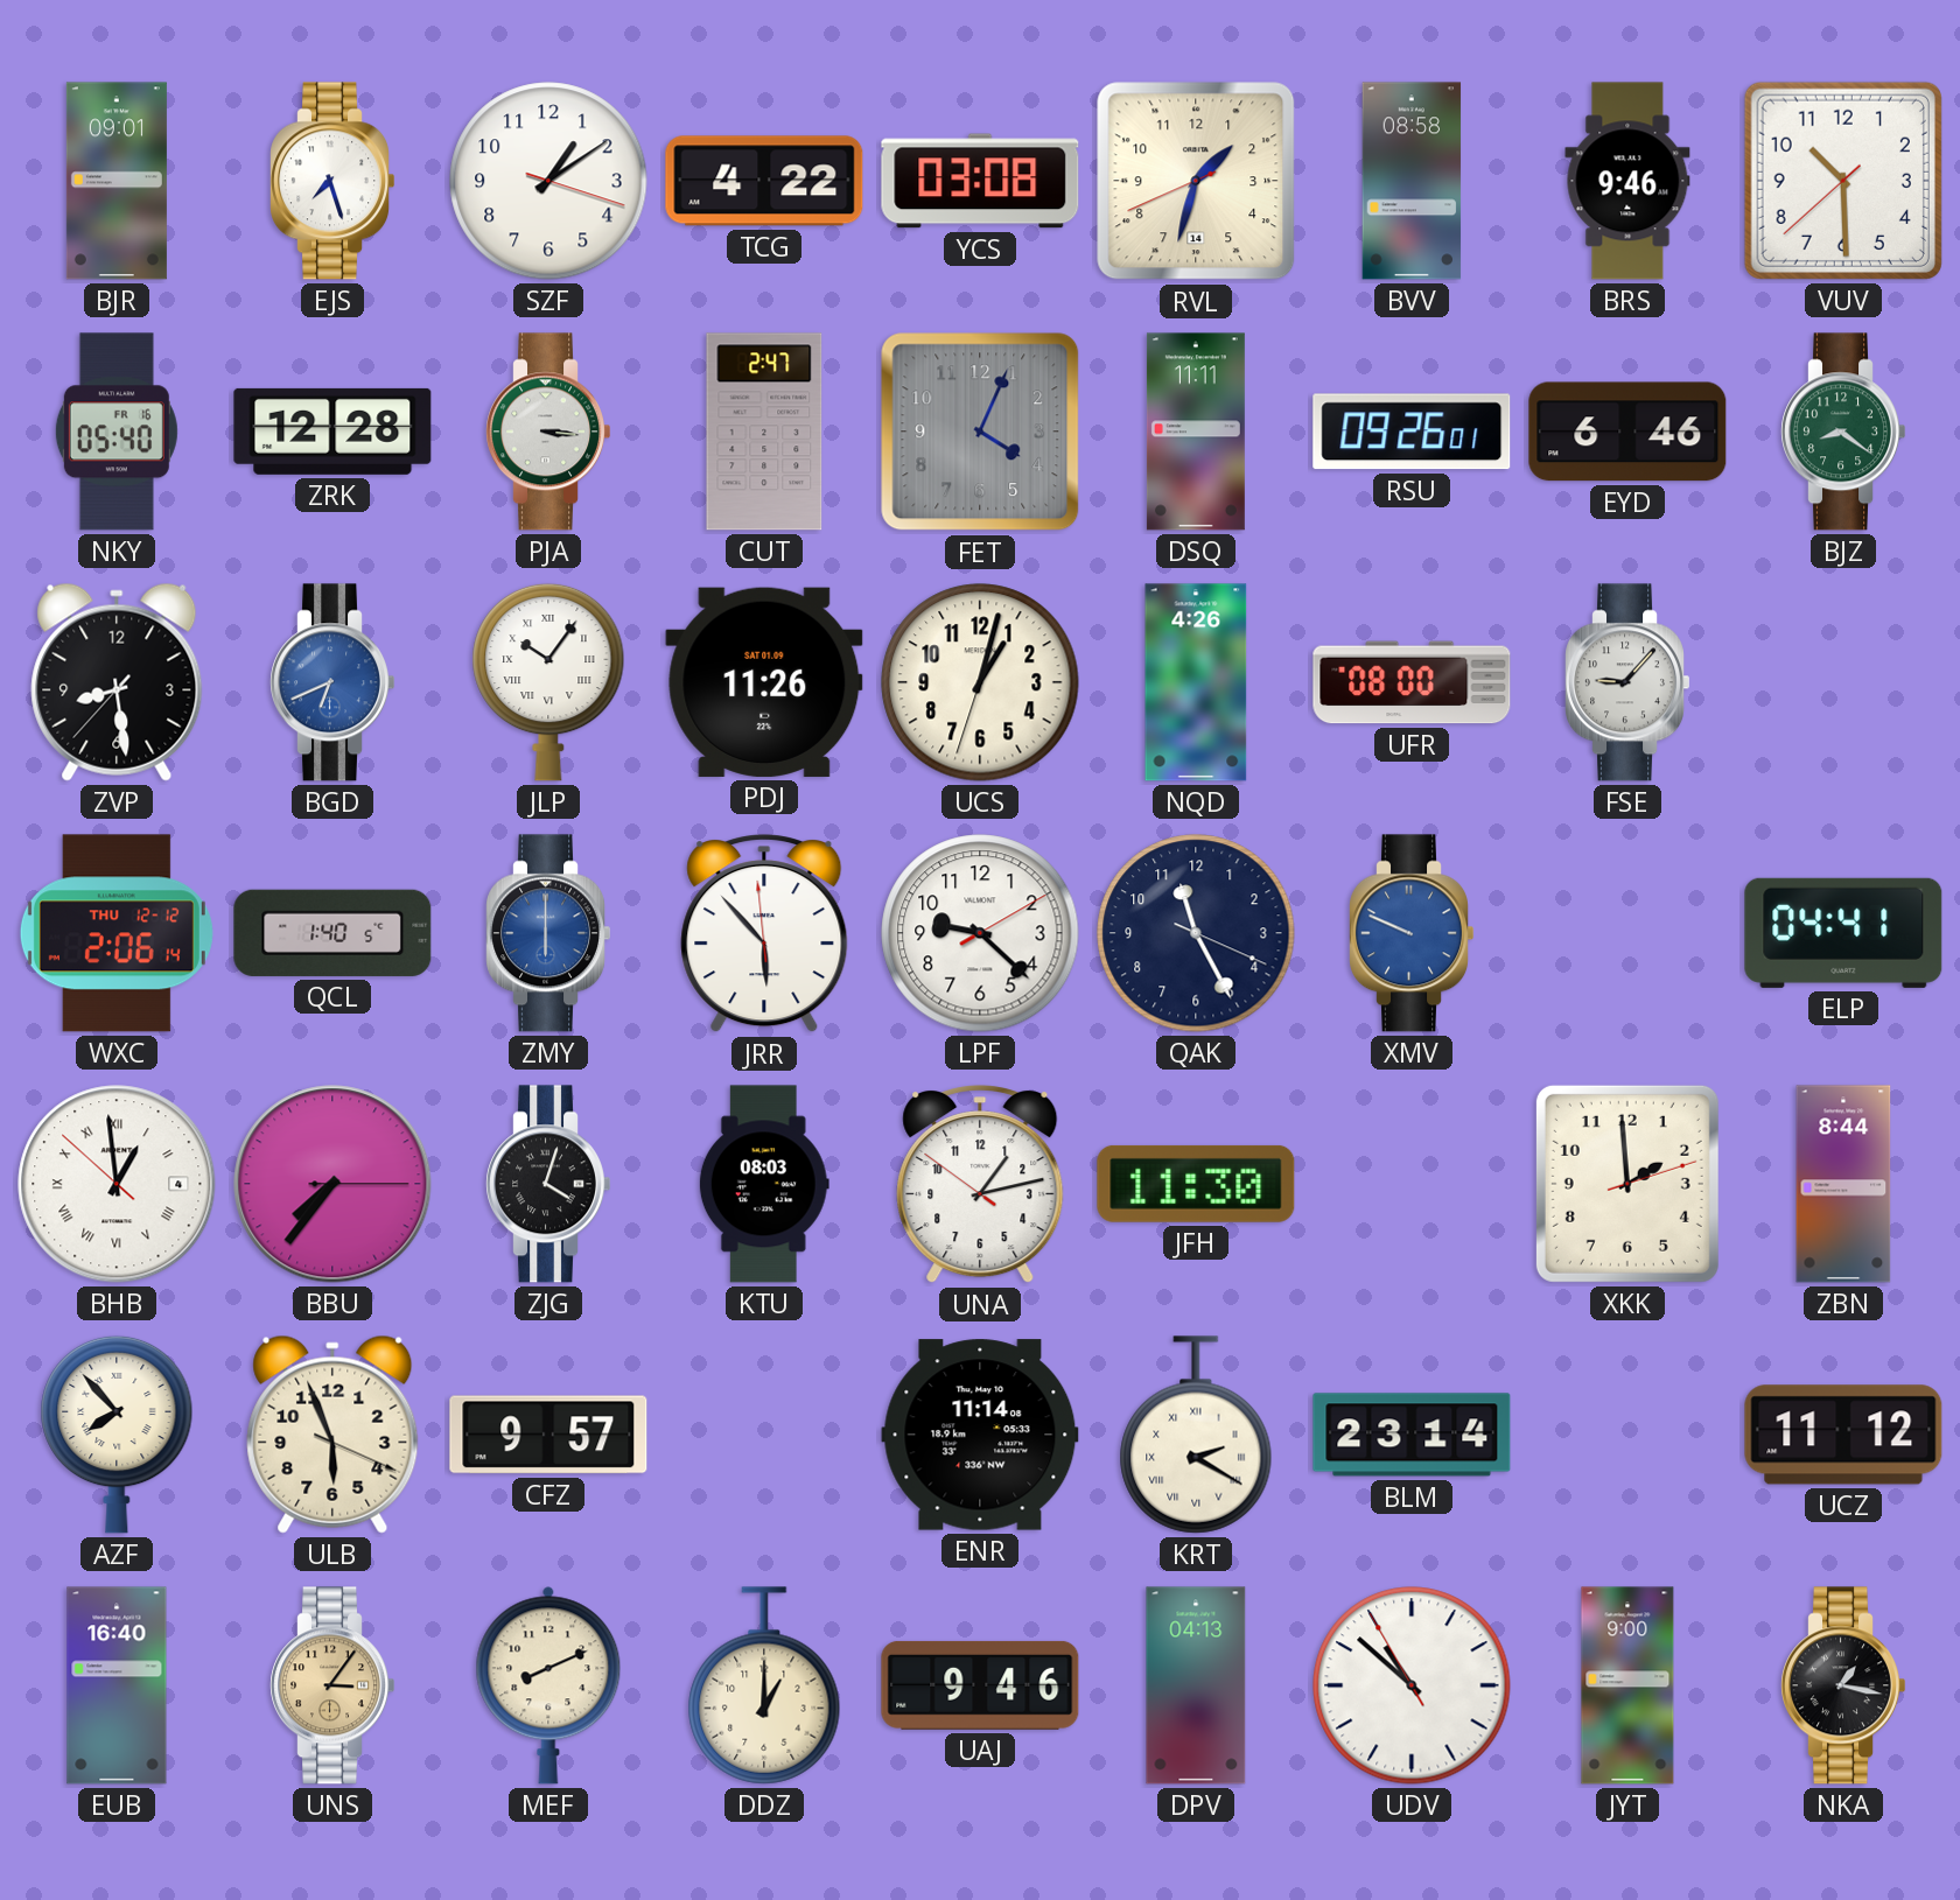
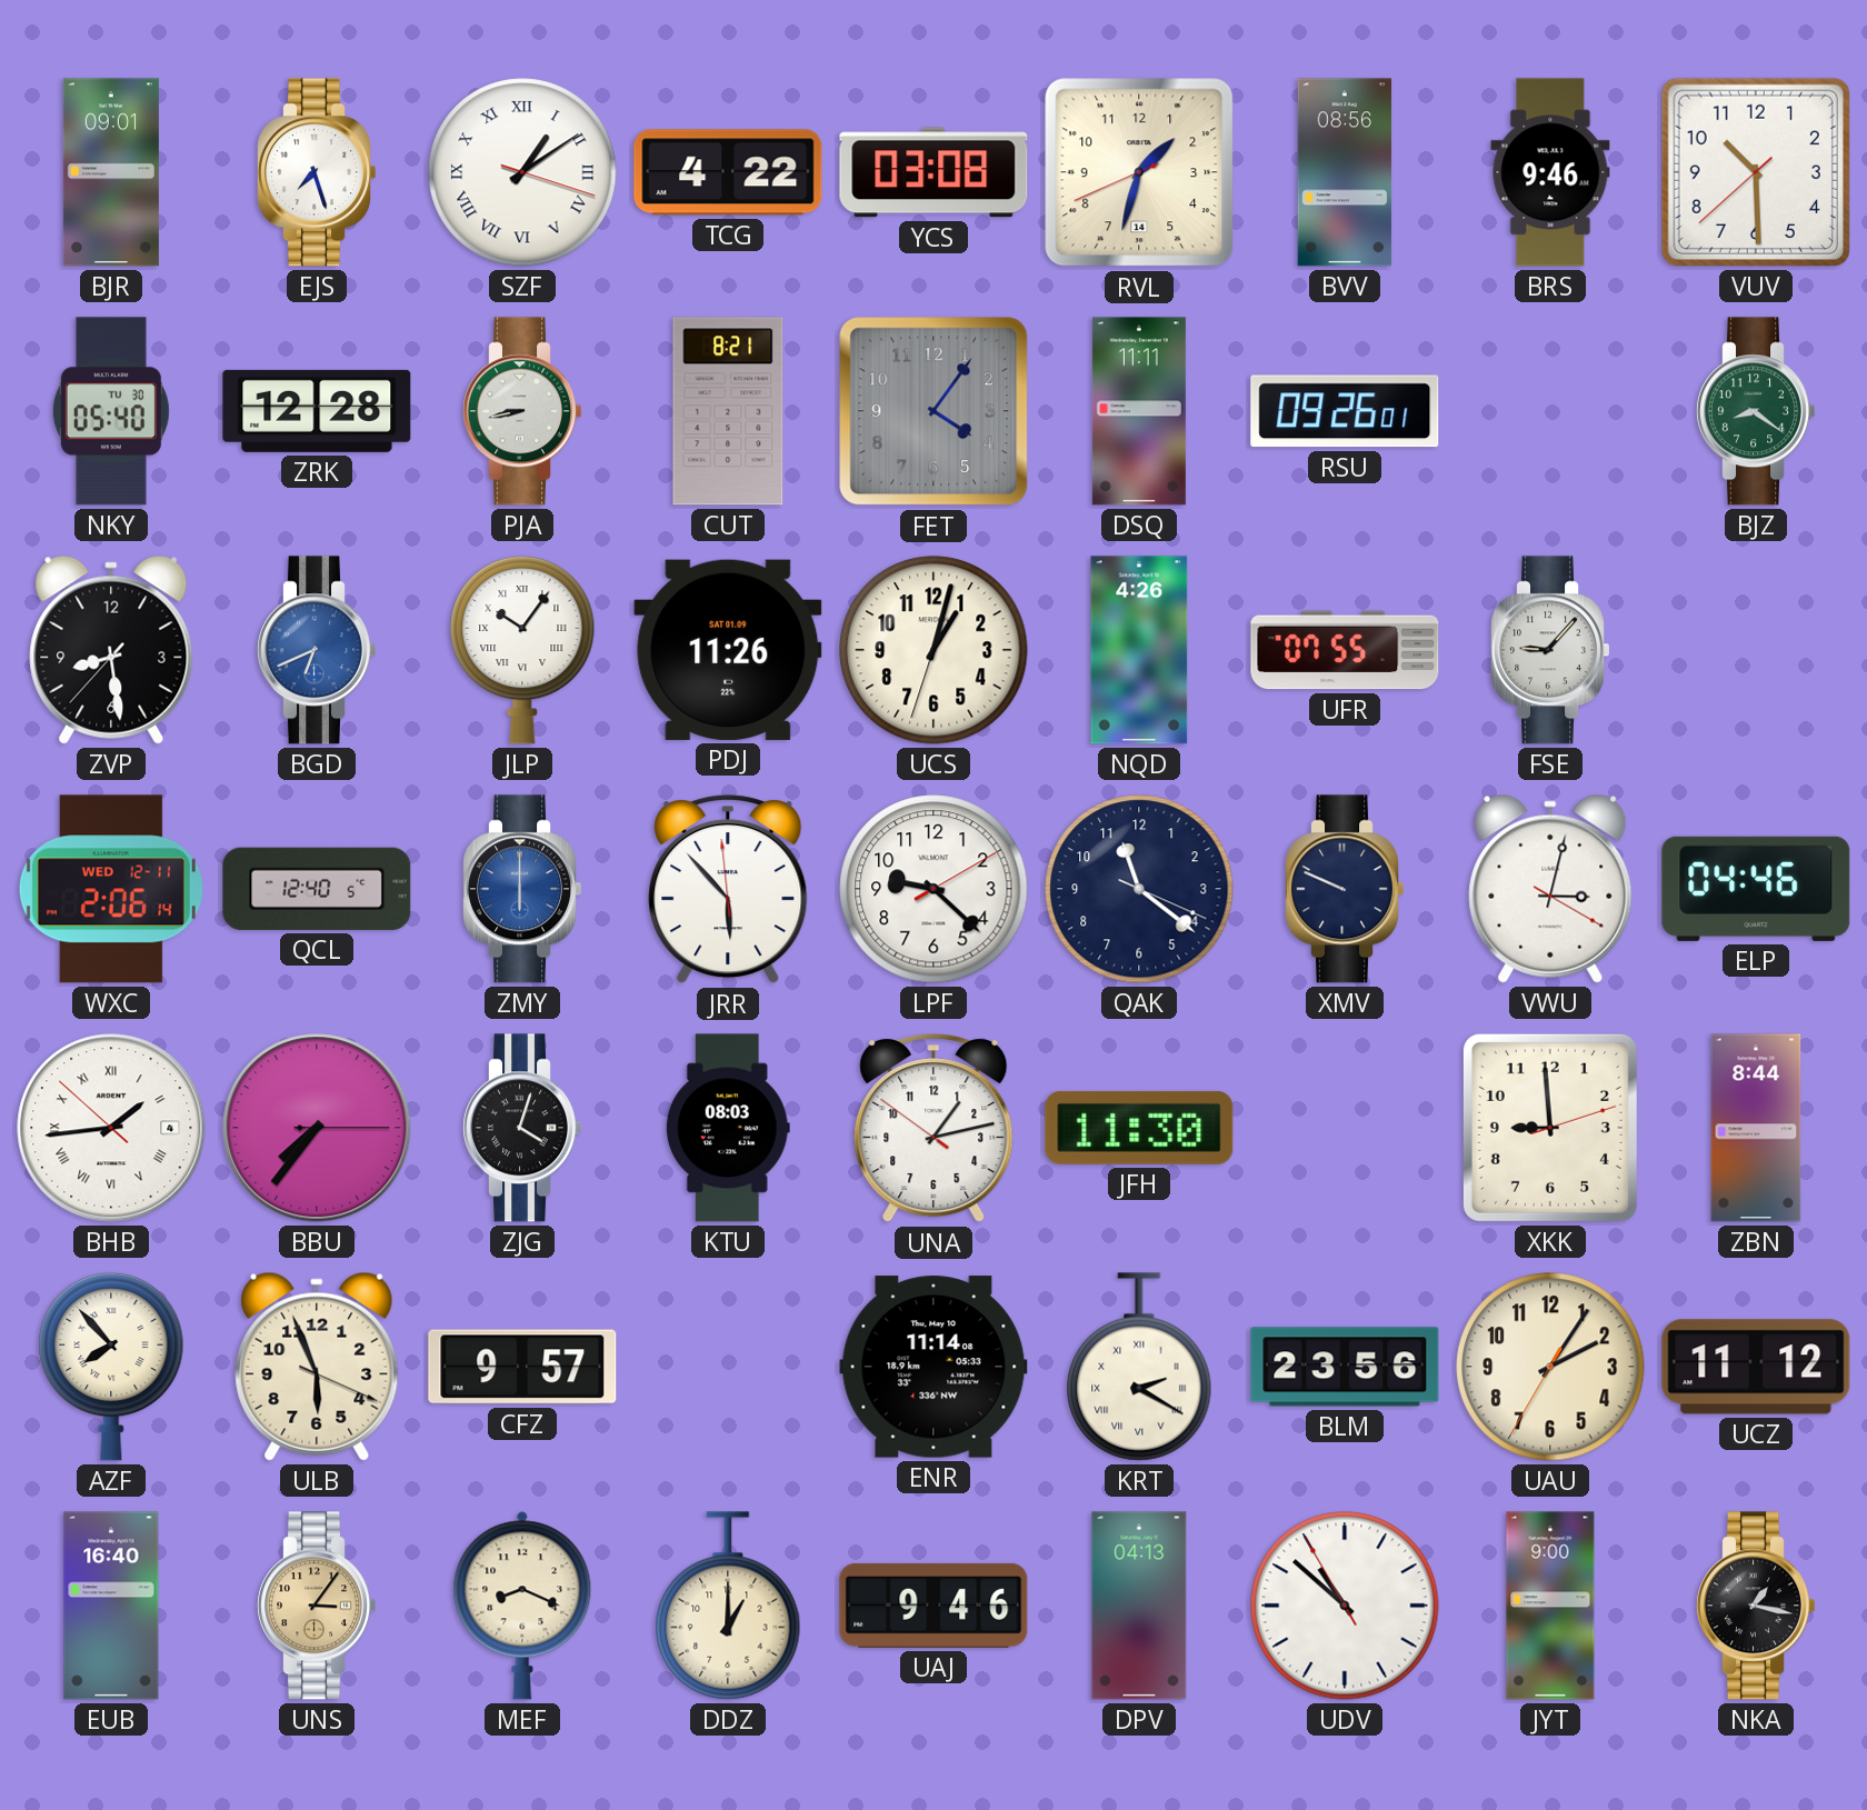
SZF numerals: Arabic -> Roman
BVV: 08:58 -> 08:56
NKY date: FR 16 -> TU 30
PJA: 3:16 -> 8:43
CUT: 2:47 -> 8:21
FET: 4:04 -> 4:06
EYD: 6:46 -> none
UFR: 08:00 -> 07:55
WXC date: THU 12-12 -> WED 12-11
QCL: 1:40 -> 12:40
QAK: 11:25 -> 11:21
XMV dial: blue -> navy
VWU: none -> 3:02
ELP: 04:41 -> 04:46
BHB: 12:58 -> 1:43
XKK: 1:59 -> 8:59
BLM: 23:14 -> 23:56
UAU: none -> 2:05
MEF: 8:11 -> 8:19
